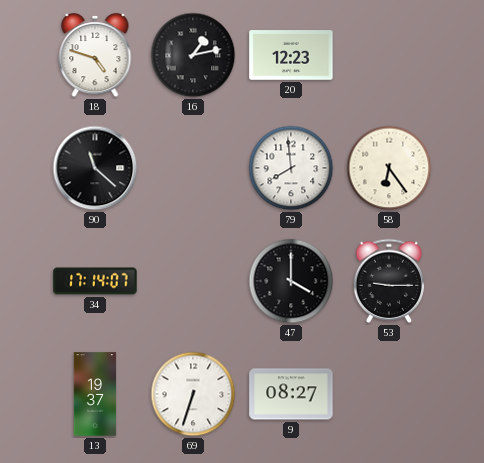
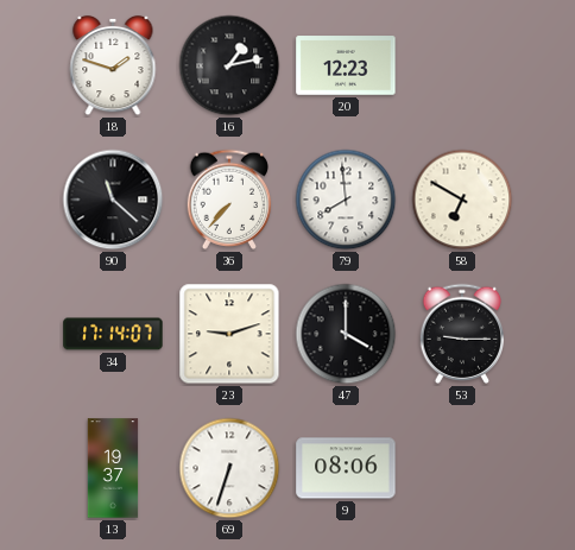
18: 4:48 -> 1:48
36: none -> 7:37
58: 6:24 -> 6:50
23: none -> 9:12
9: 08:27 -> 08:06
